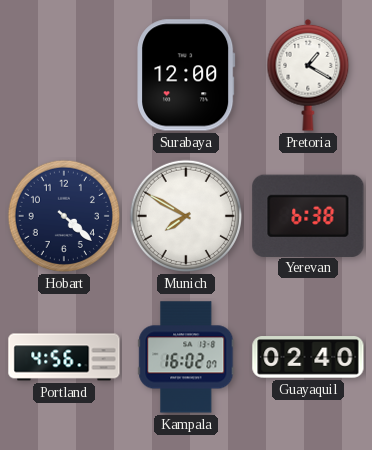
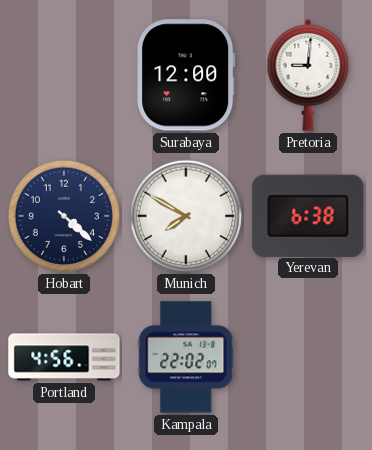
Pretoria: 1:20 -> 9:01
Kampala: 16:02 -> 22:02
Guayaquil: 02:40 -> none
